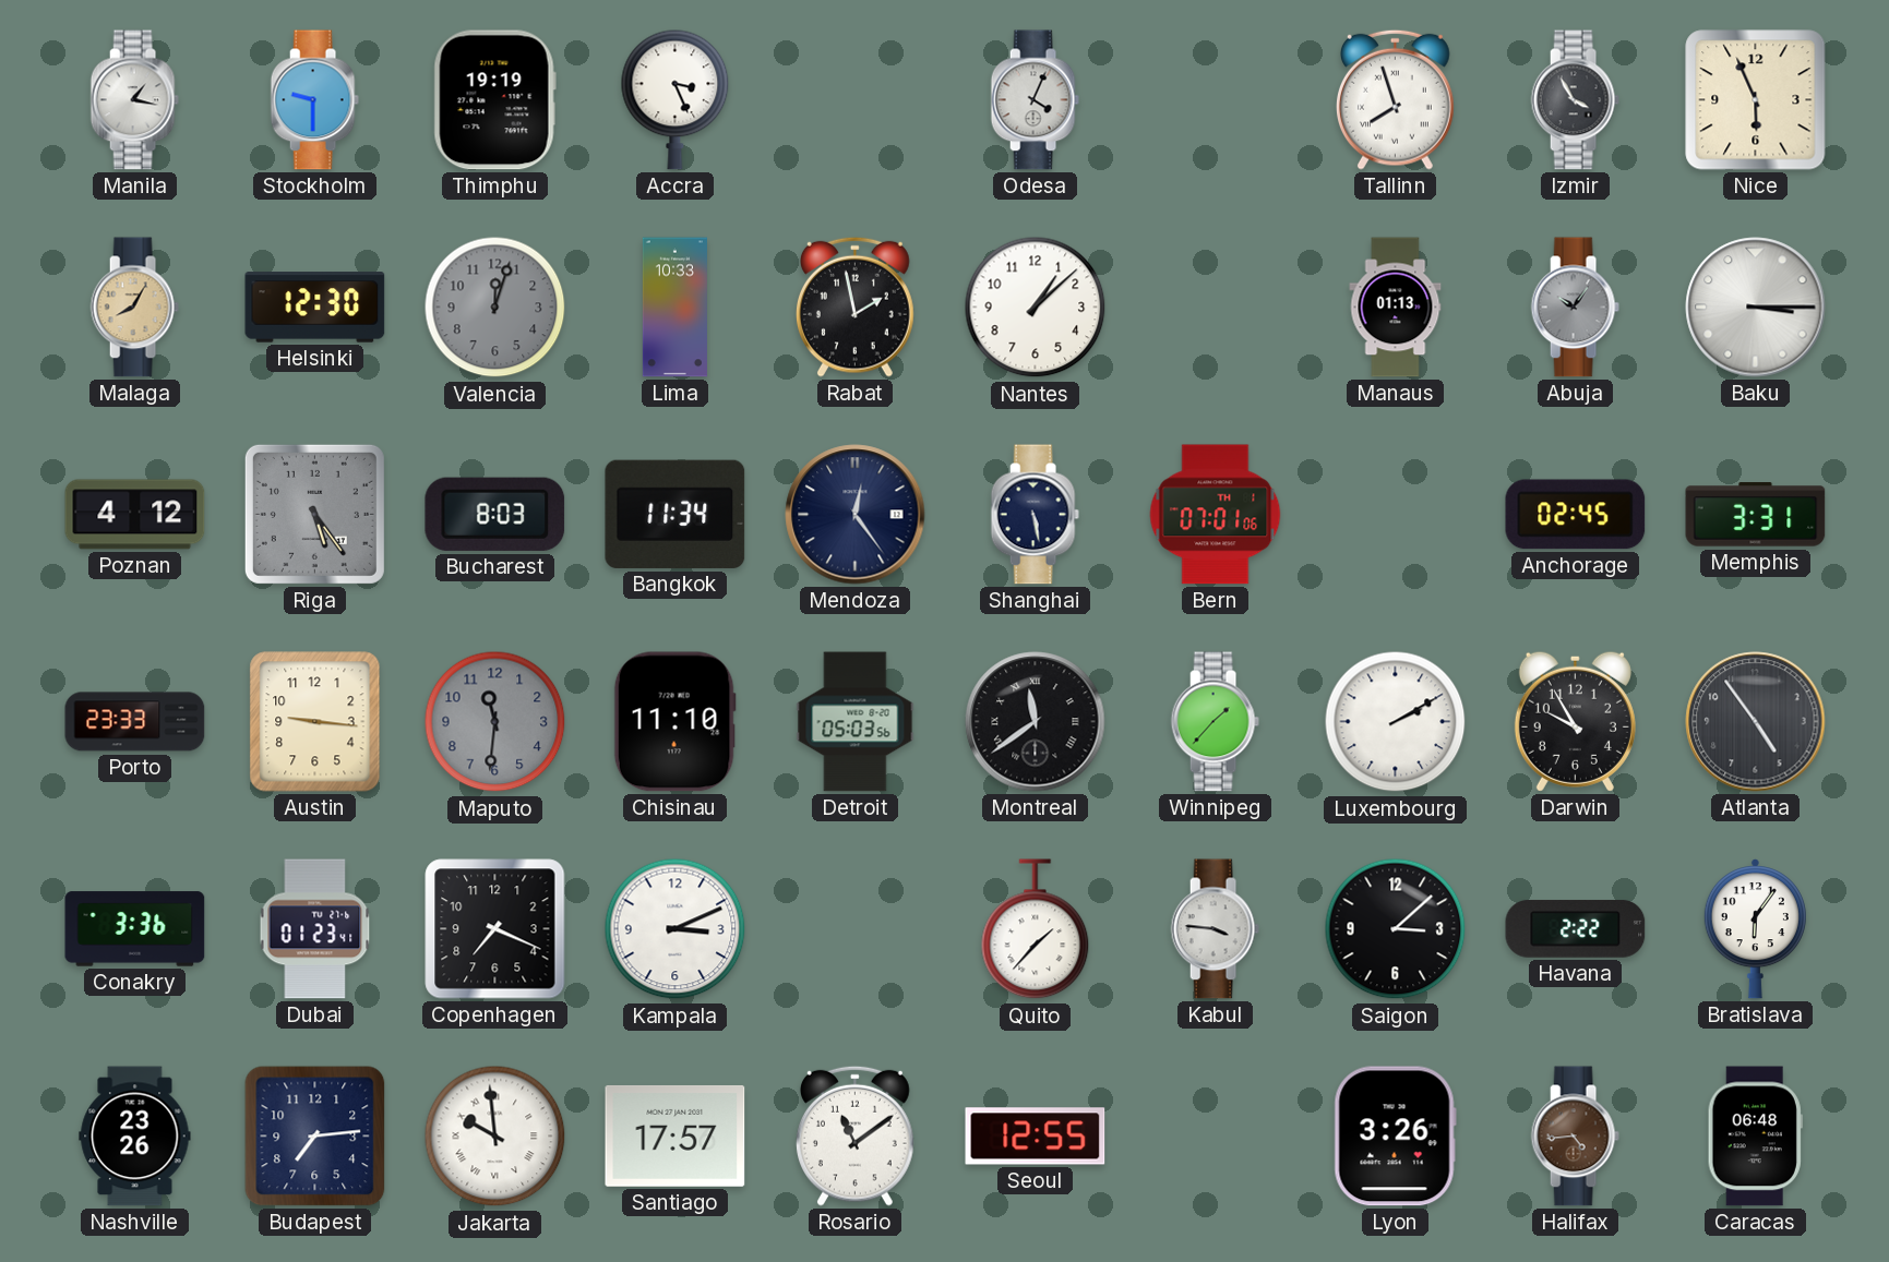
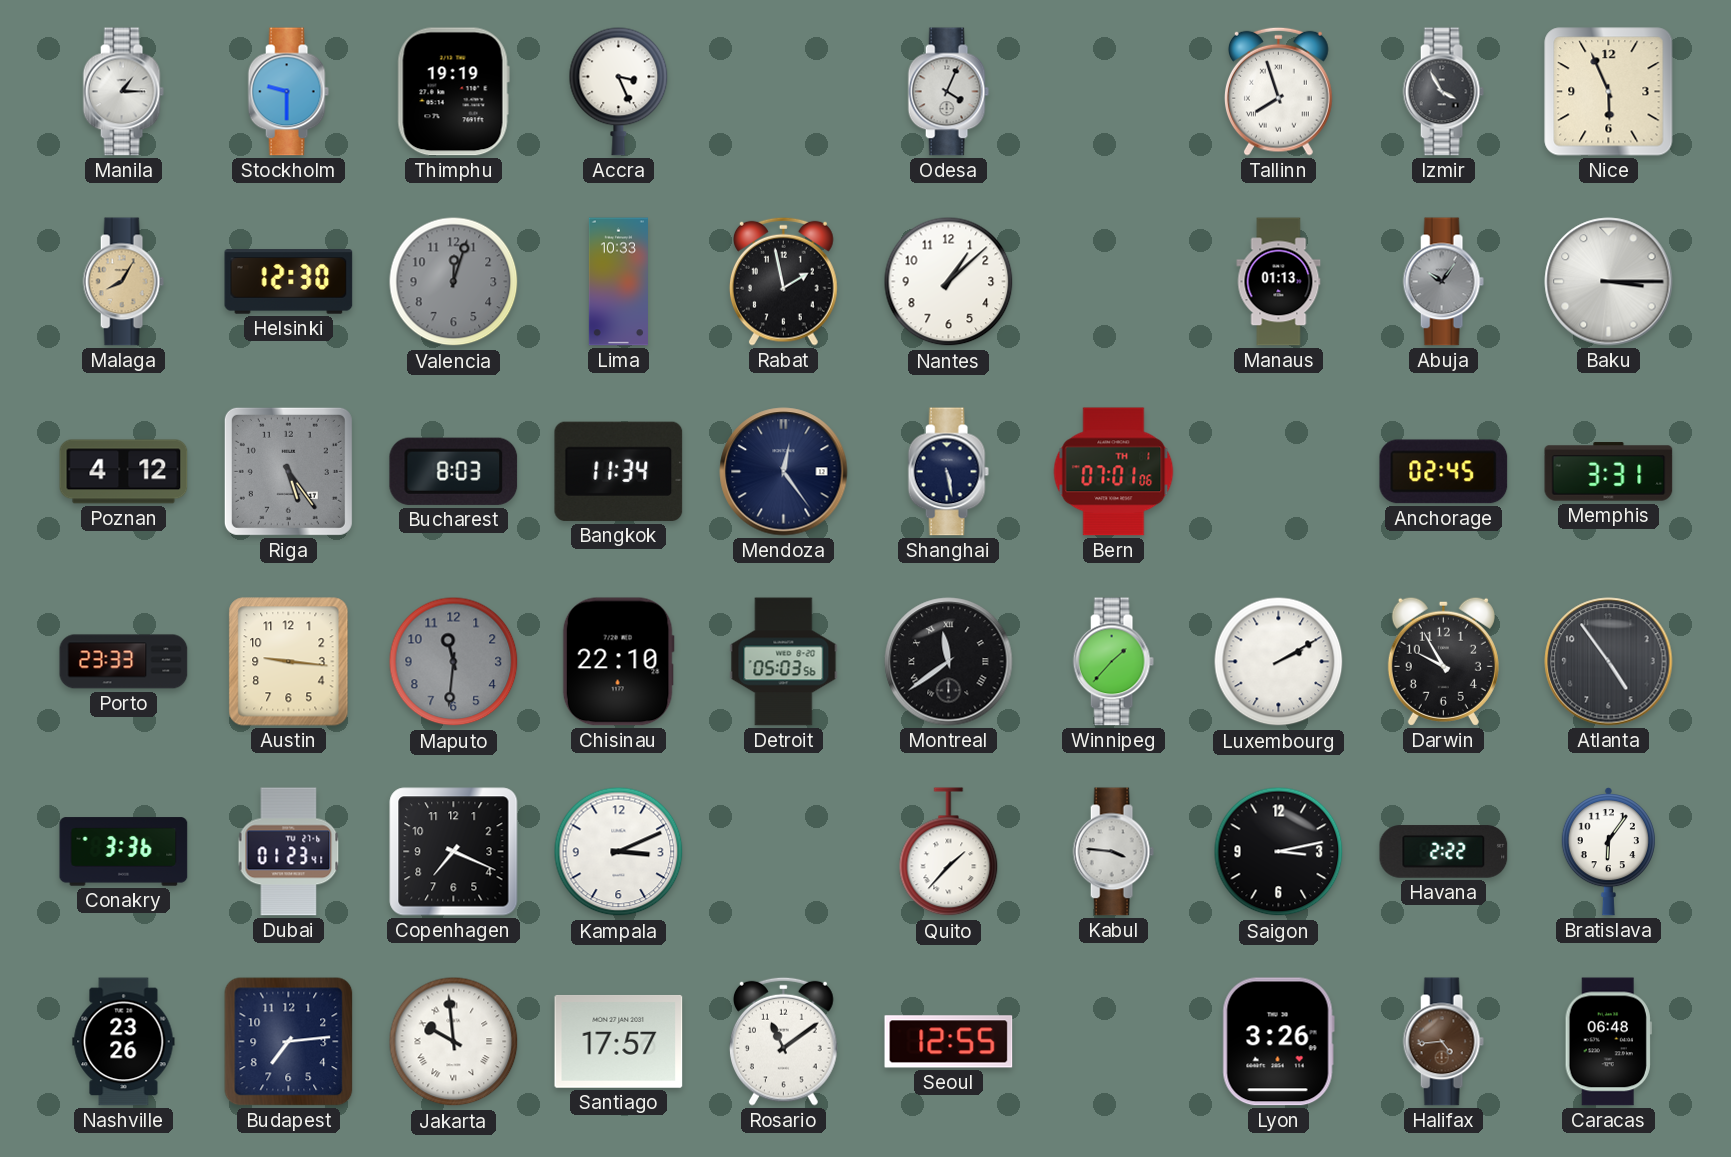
Manila: 1:17 -> 1:15
Chisinau: 11:10 -> 22:10
Saigon: 3:08 -> 3:13
